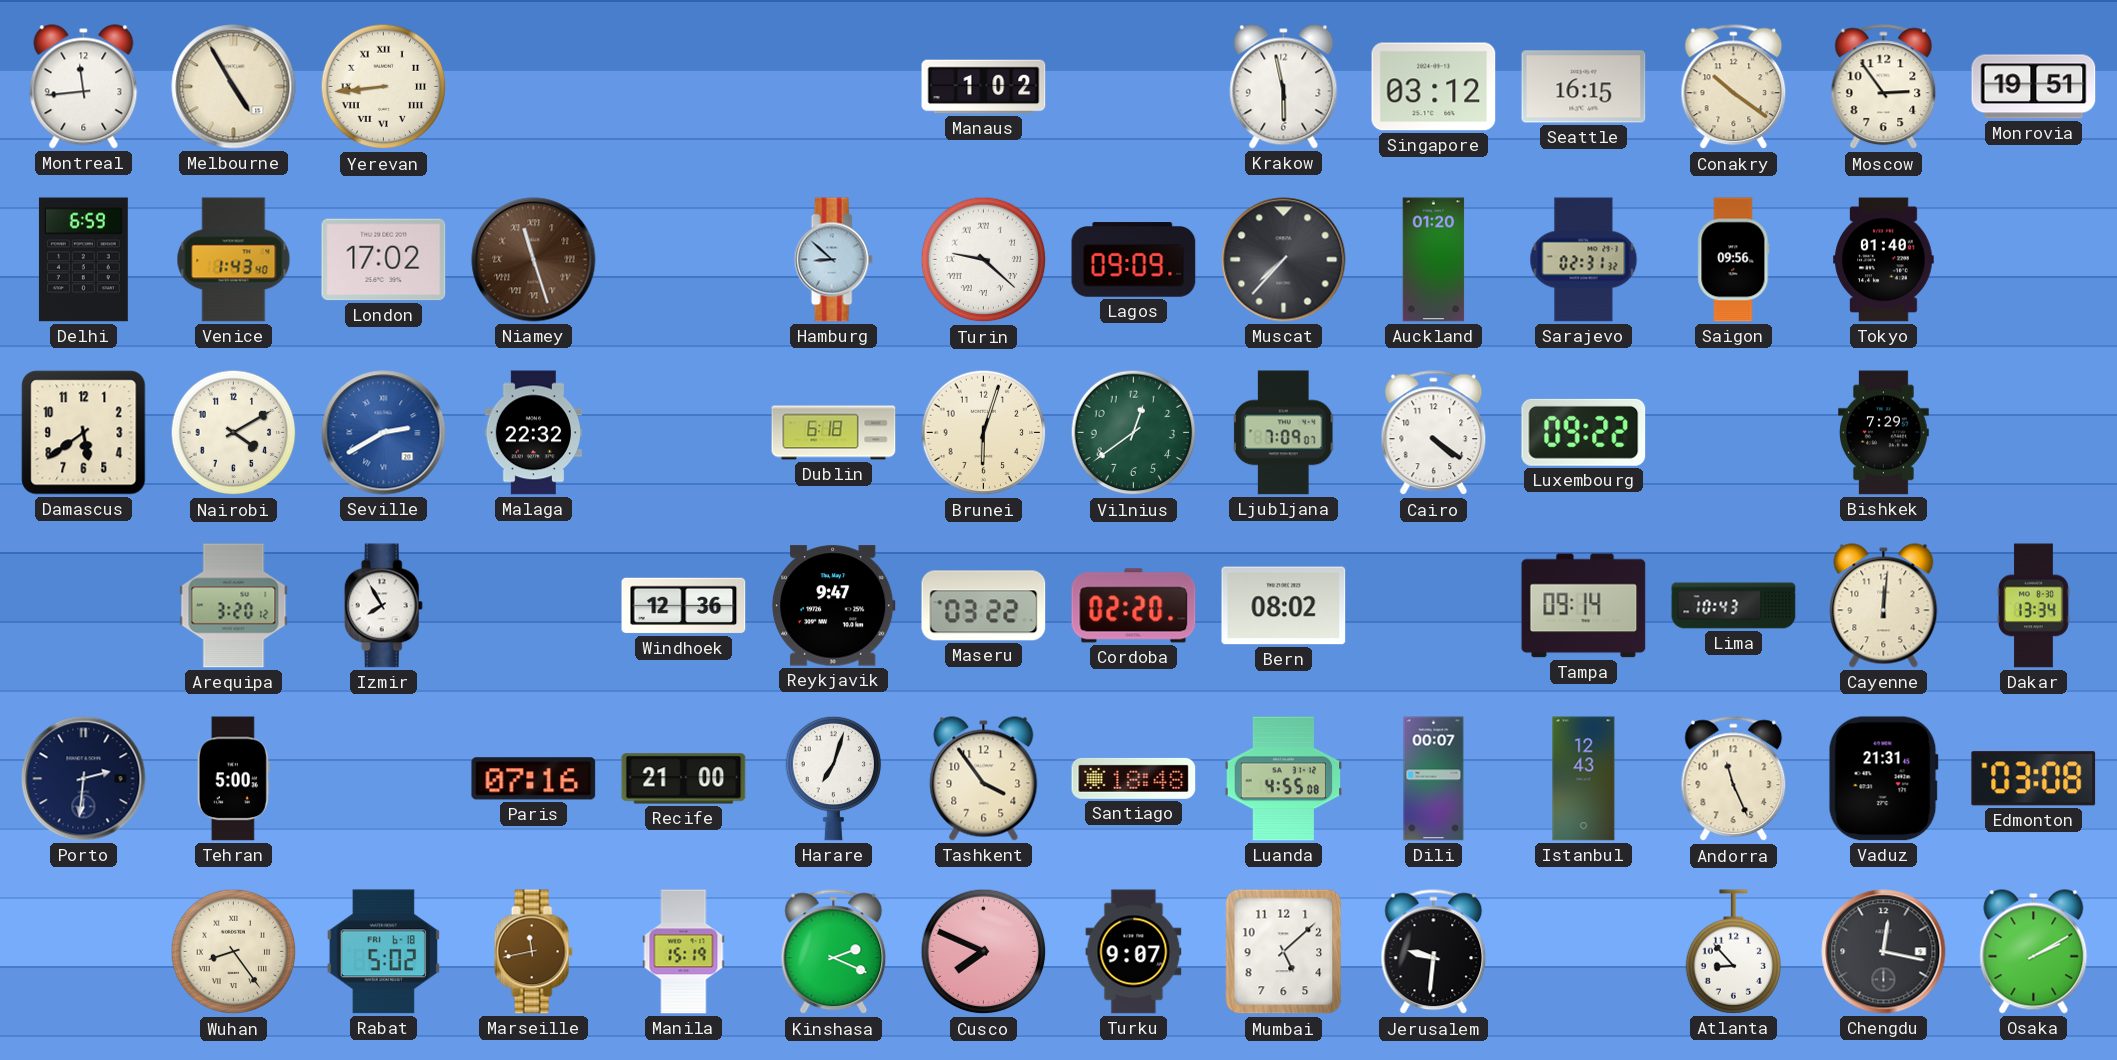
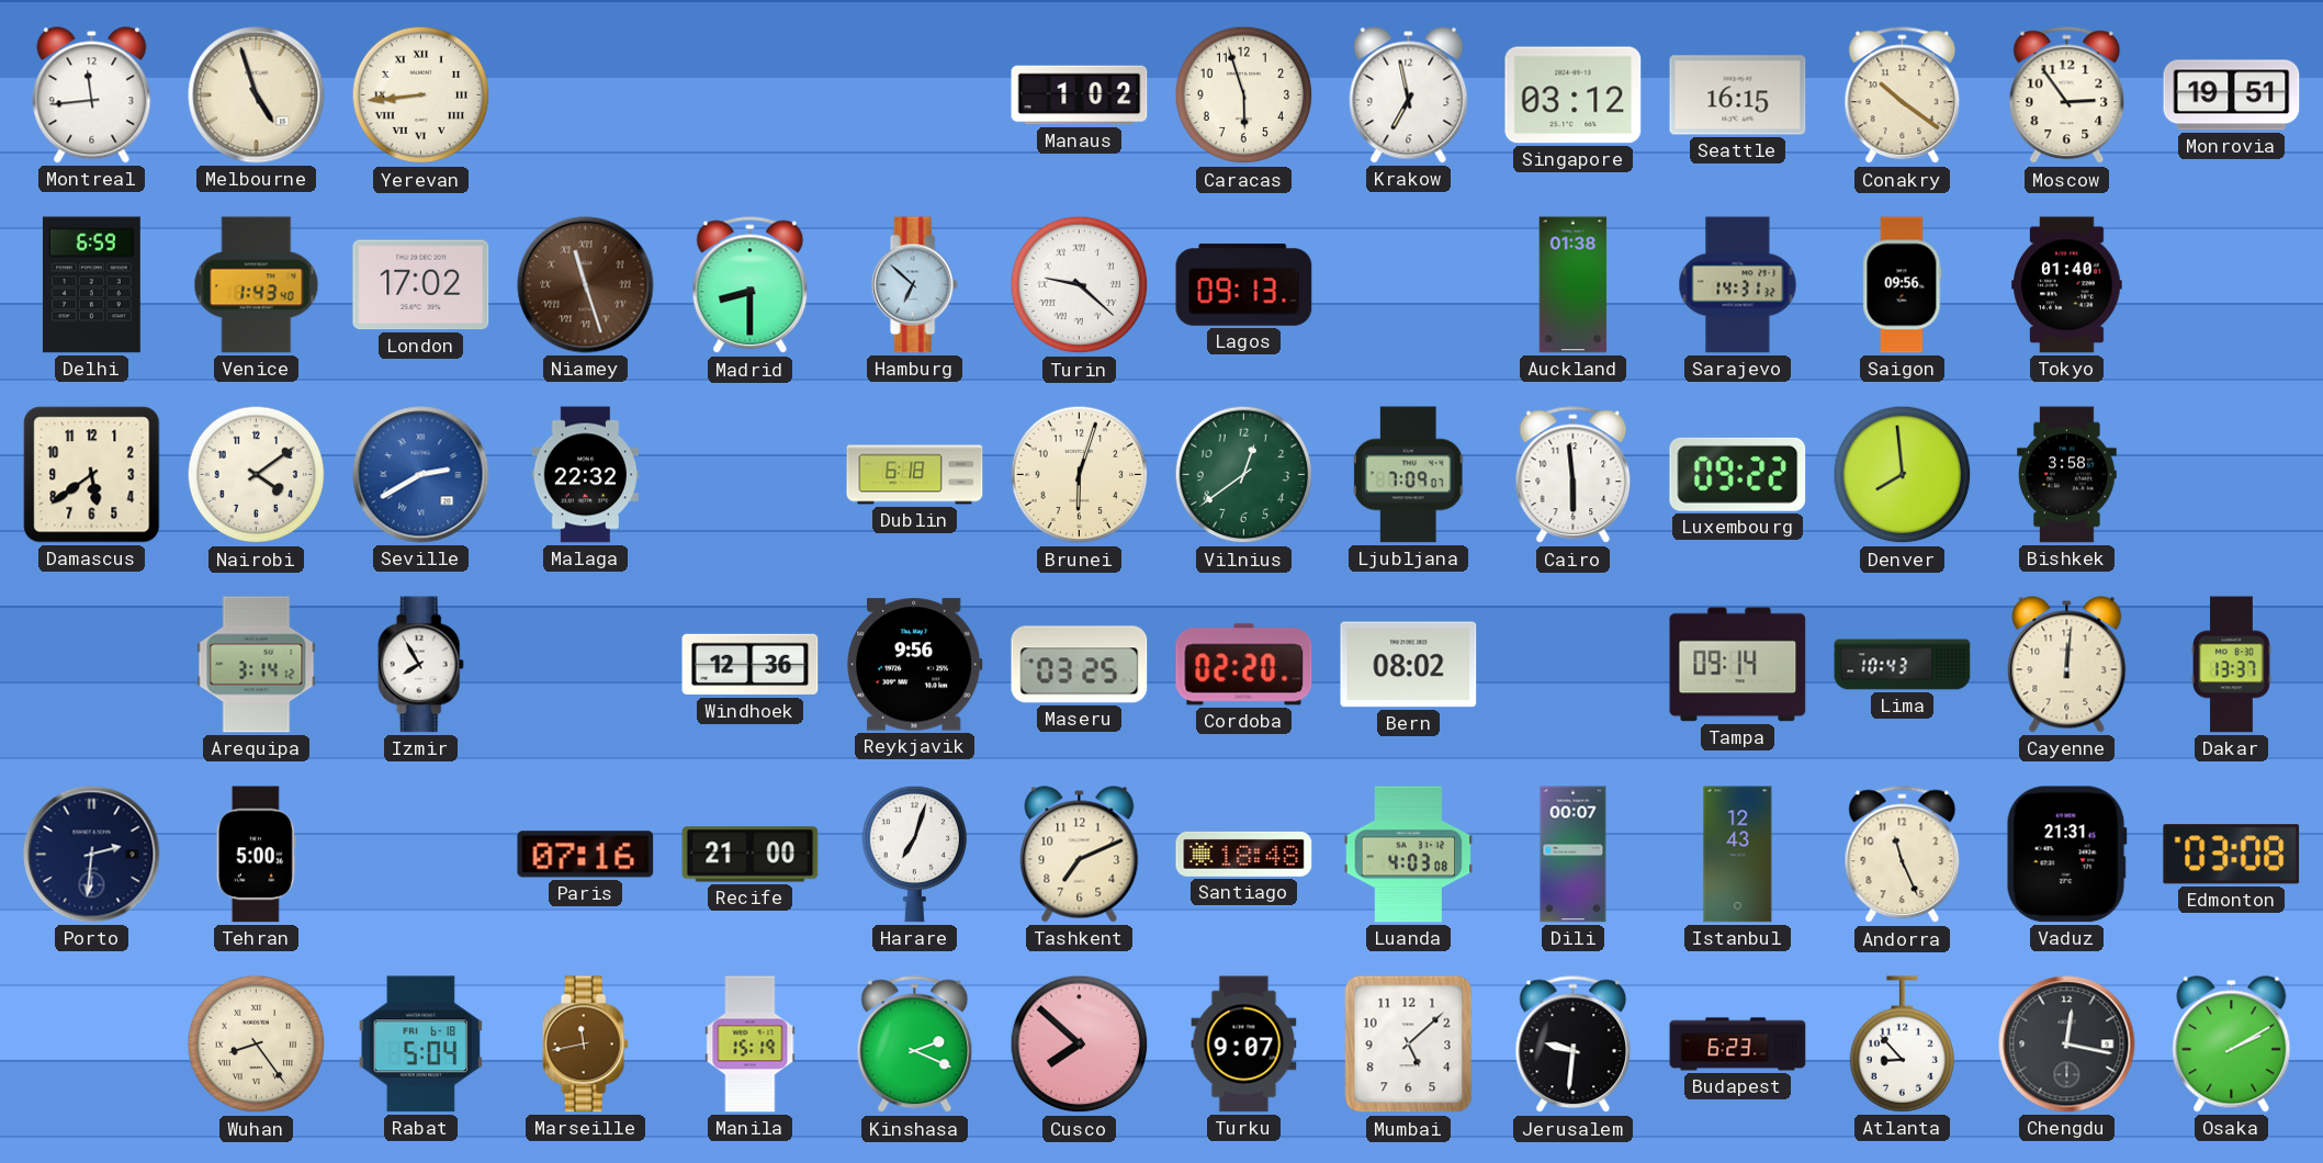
Melbourne: 4:55 -> 4:57
Caracas: none -> 5:57
Krakow: 5:58 -> 6:58
Madrid: none -> 8:30
Hamburg: 8:52 -> 6:52
Lagos: 09:09 -> 09:13
Muscat: 7:37 -> none
Auckland: 01:20 -> 01:38
Sarajevo: 02:31 -> 14:31
Nairobi: 4:10 -> 4:09
Cairo: 4:21 -> 5:59
Denver: none -> 7:59
Bishkek: 7:29 -> 3:58
Arequipa: 3:20 -> 3:14
Reykjavik: 9:47 -> 9:56
Maseru: 03:22 -> 03:25
Dakar: 13:34 -> 13:37
Tashkent: 3:54 -> 7:11
Luanda: 4:55 -> 4:03
Rabat: 5:02 -> 5:04
Cusco: 7:49 -> 7:52
Budapest: none -> 6:23
